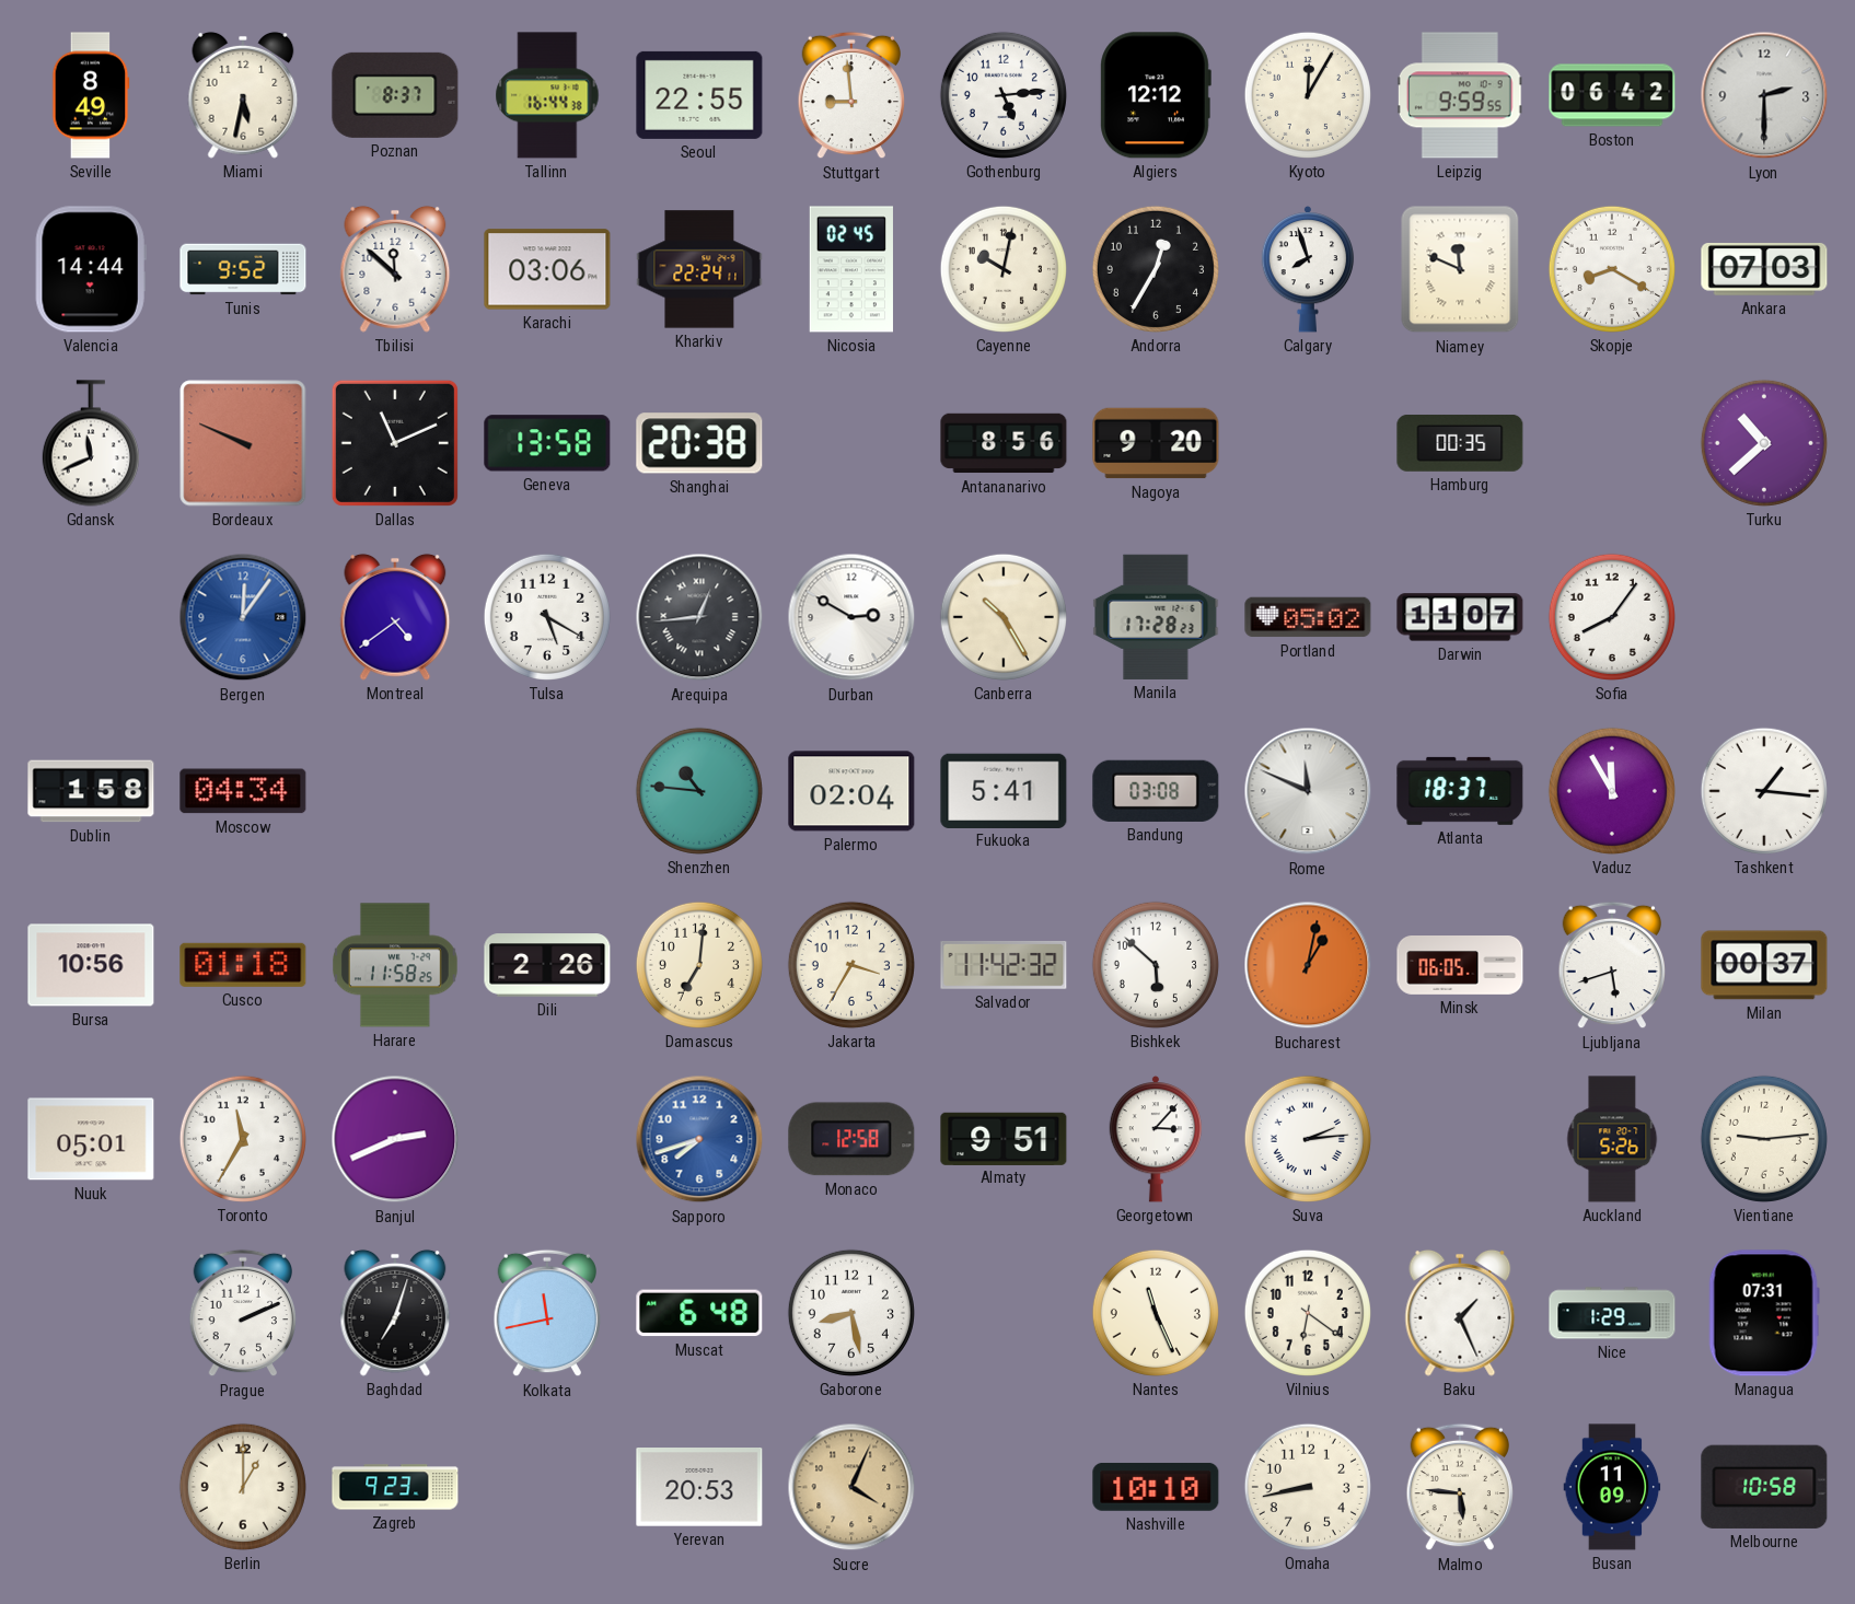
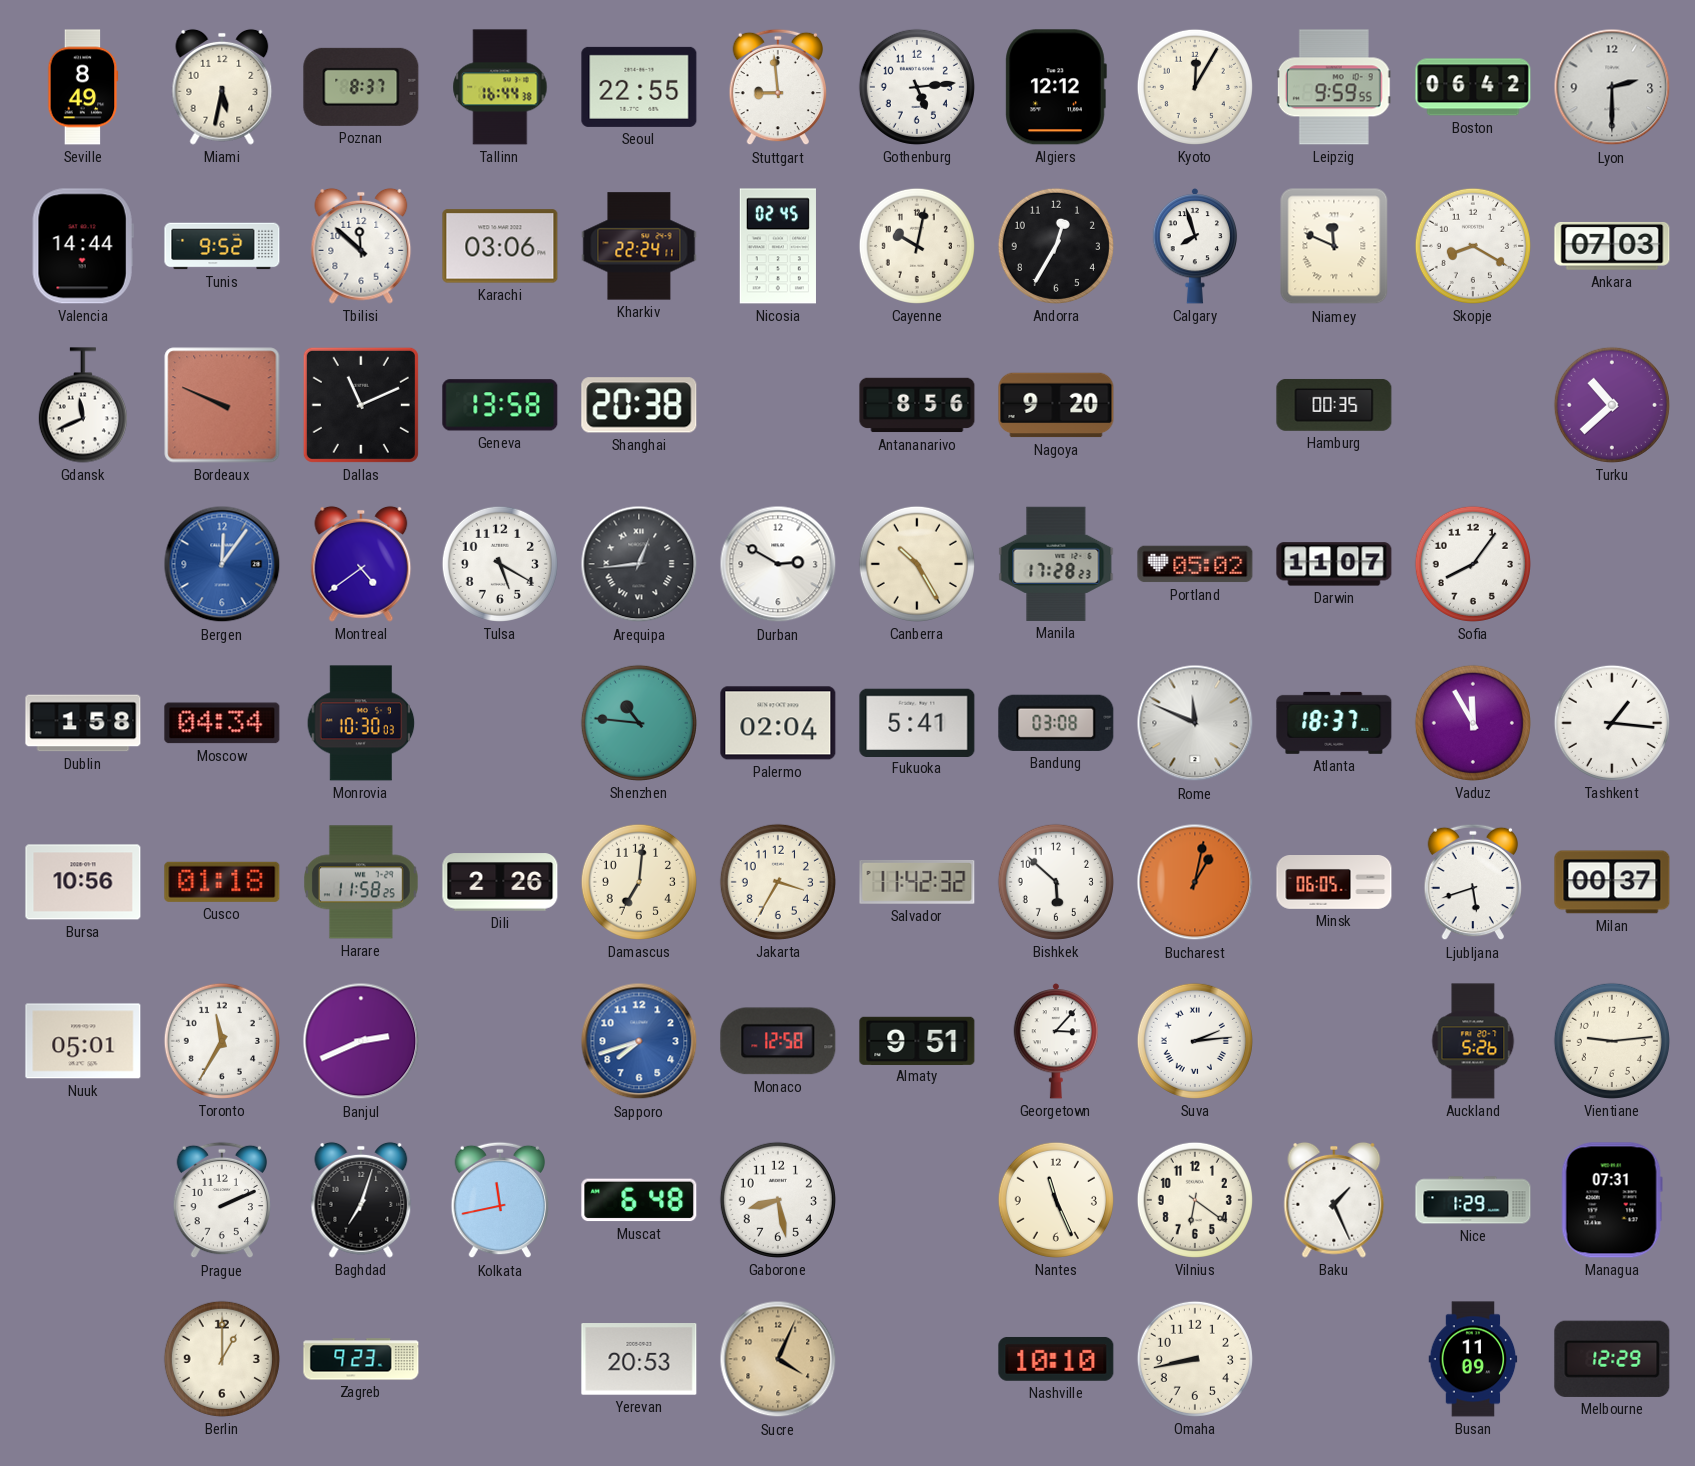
Monrovia: none -> 10:30
Malmo: 5:46 -> none
Melbourne: 10:58 -> 12:29
